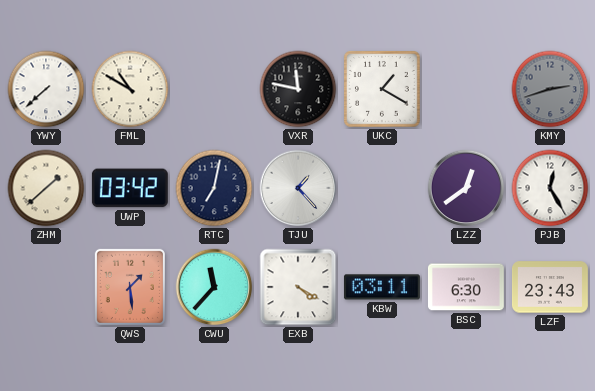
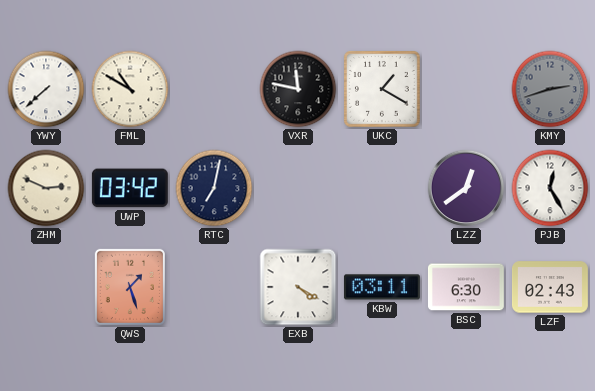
ZHM: 1:38 -> 2:49
TJU: 1:23 -> none
QWS: 1:29 -> 1:27
CWU: 11:37 -> none
LZF: 23:43 -> 02:43
